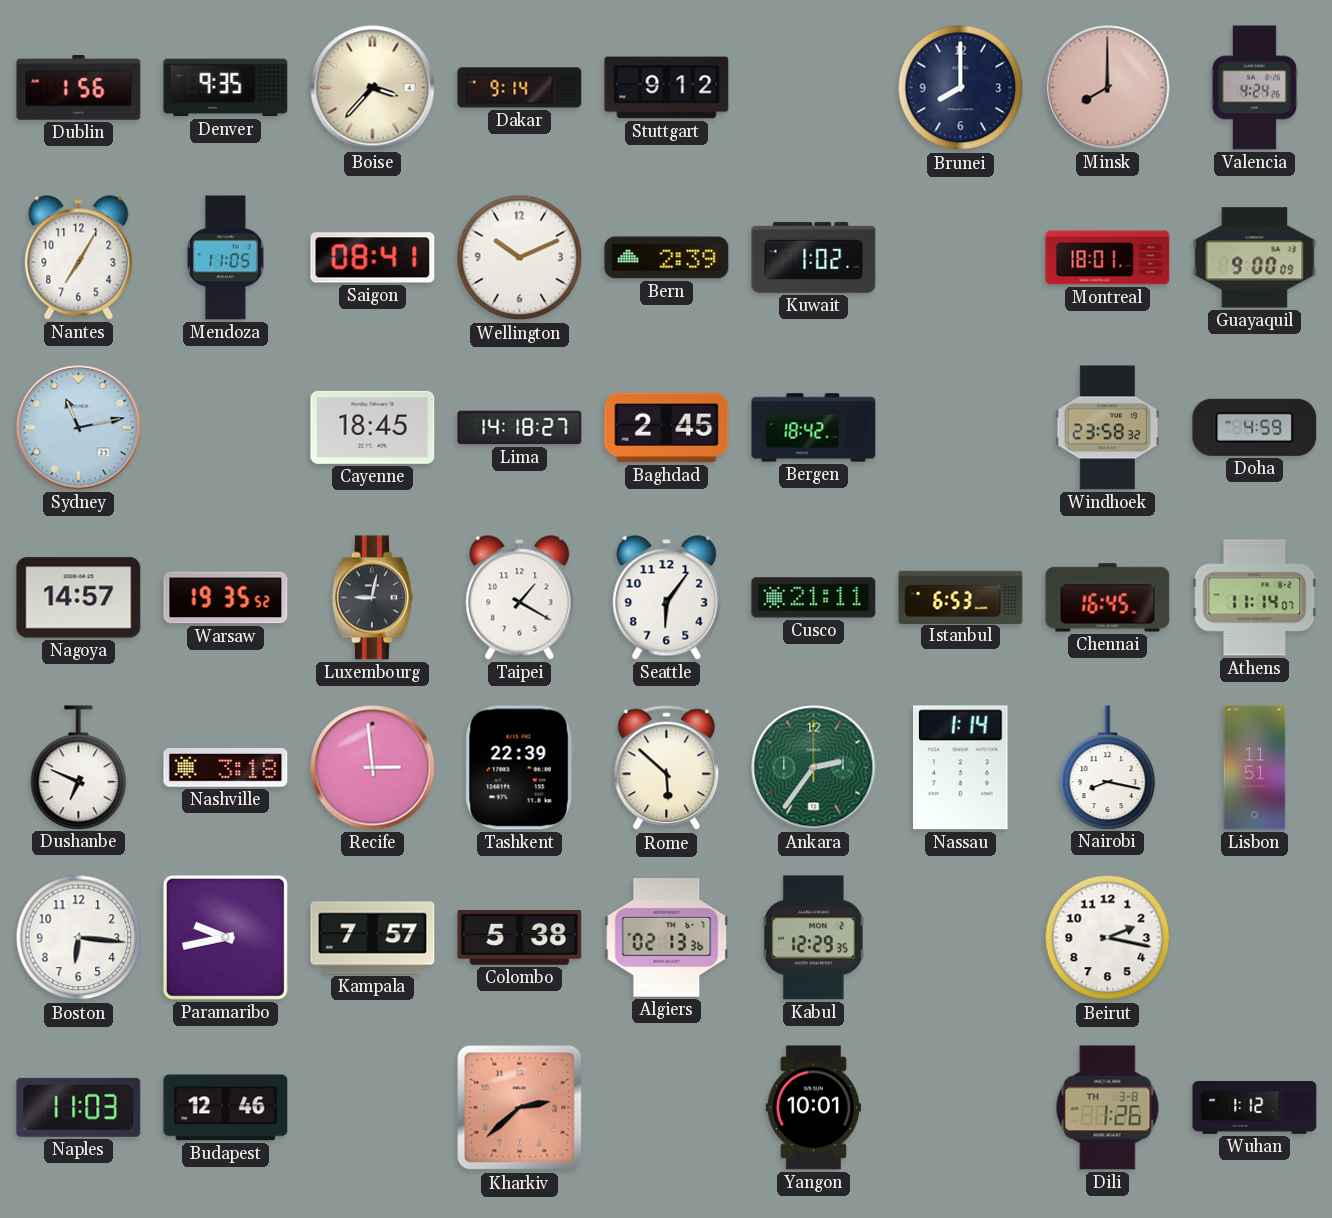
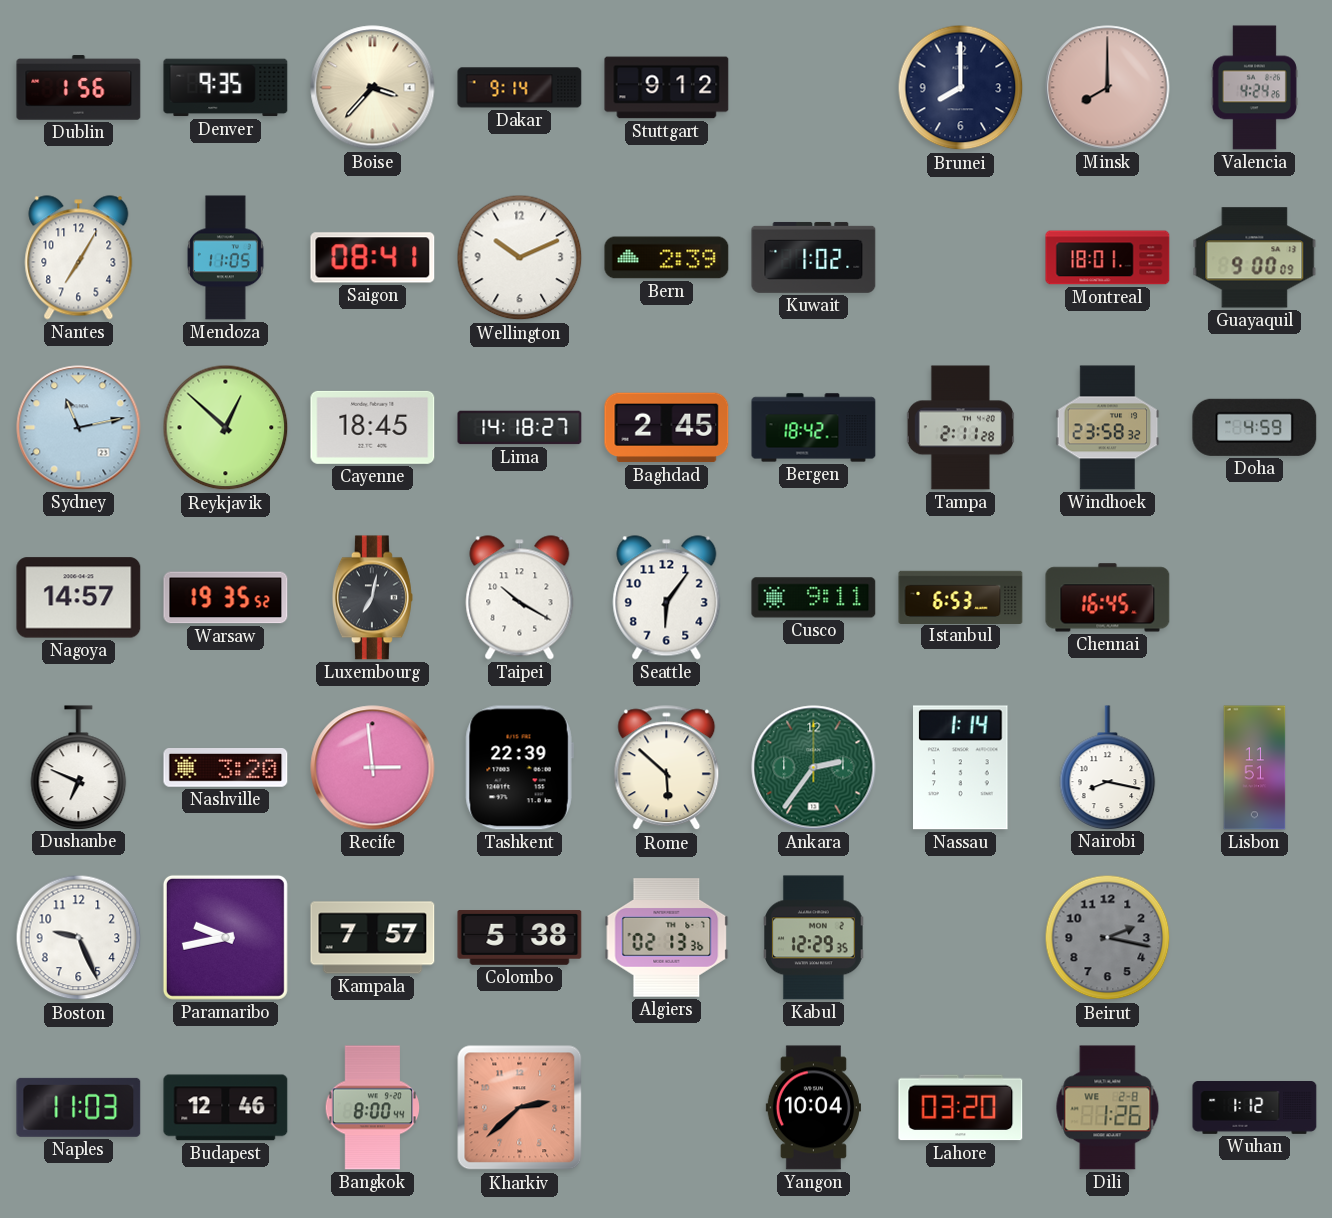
Reykjavik: none -> 12:52
Tampa: none -> 2:11
Luxembourg: 9:02 -> 7:02
Taipei: 1:20 -> 10:20
Cusco: 21:11 -> 9:11
Athens: 11:14 -> none
Nashville: 3:18 -> 3:20
Boston: 6:16 -> 9:26
Beirut dial: white -> grey
Bangkok: none -> 8:00
Yangon: 10:01 -> 10:04
Lahore: none -> 03:20
Dili date: TH 3-8 -> WE 2-8
